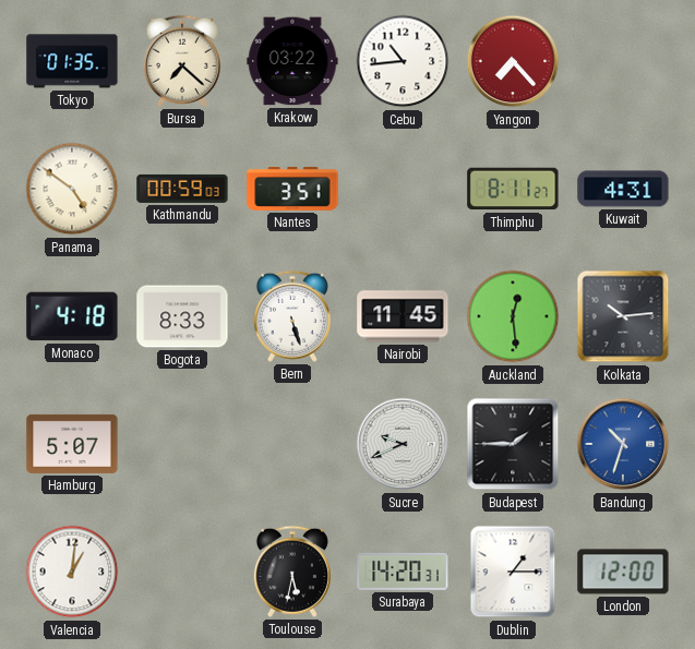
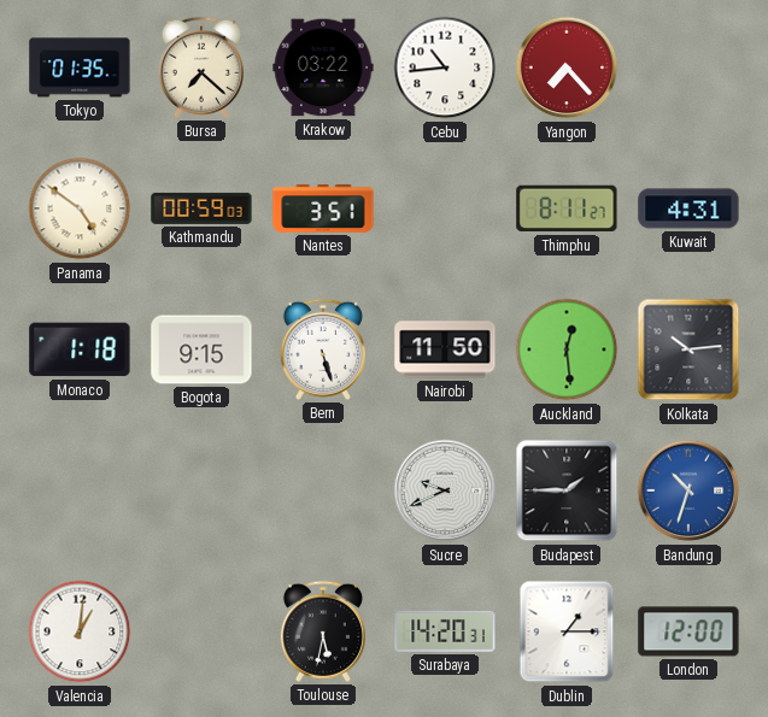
Monaco: 4:18 -> 1:18
Bogota: 8:33 -> 9:15
Nairobi: 11:45 -> 11:50
Hamburg: 5:07 -> none
